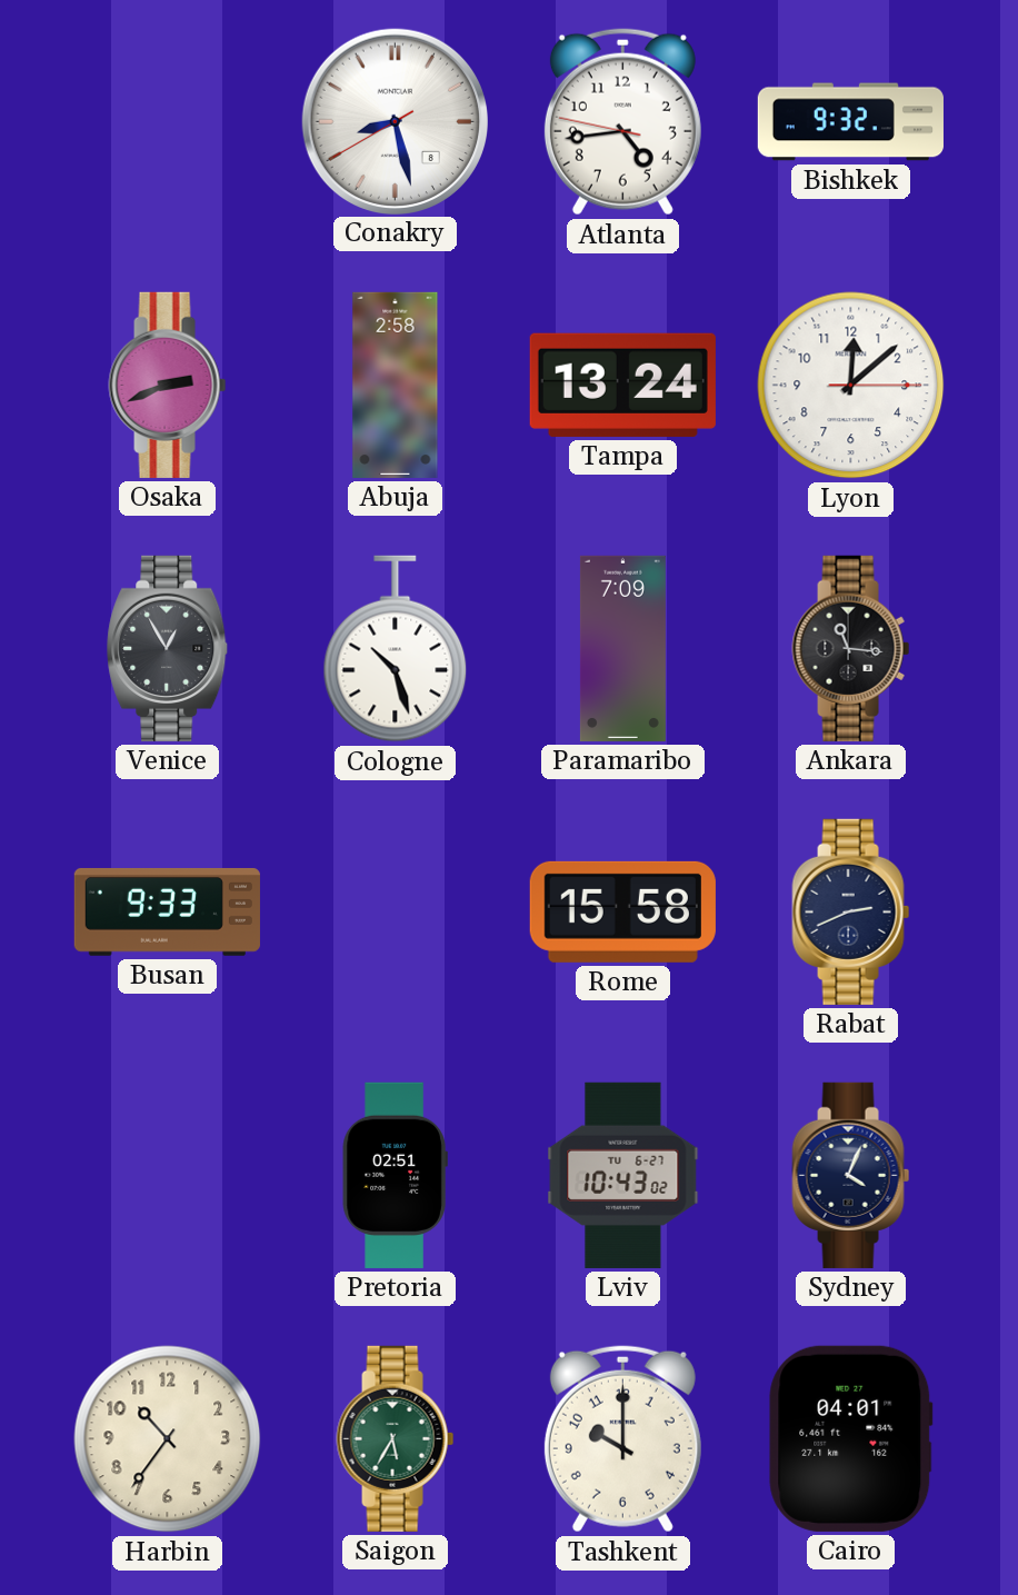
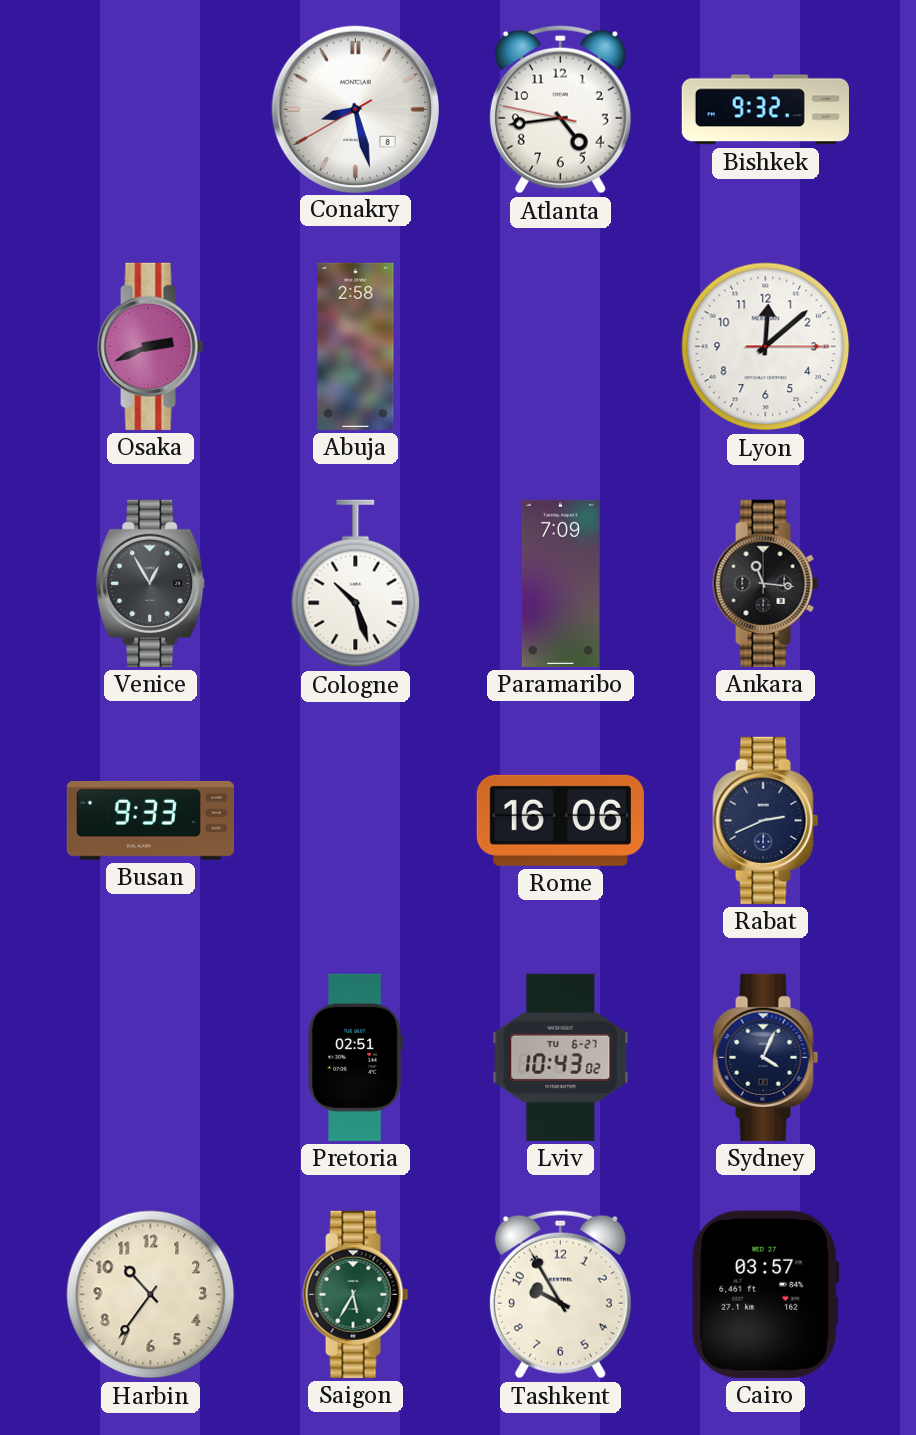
Tampa: 13:24 -> none
Rome: 15:58 -> 16:06
Tashkent: 10:00 -> 9:55
Cairo: 04:01 -> 03:57
